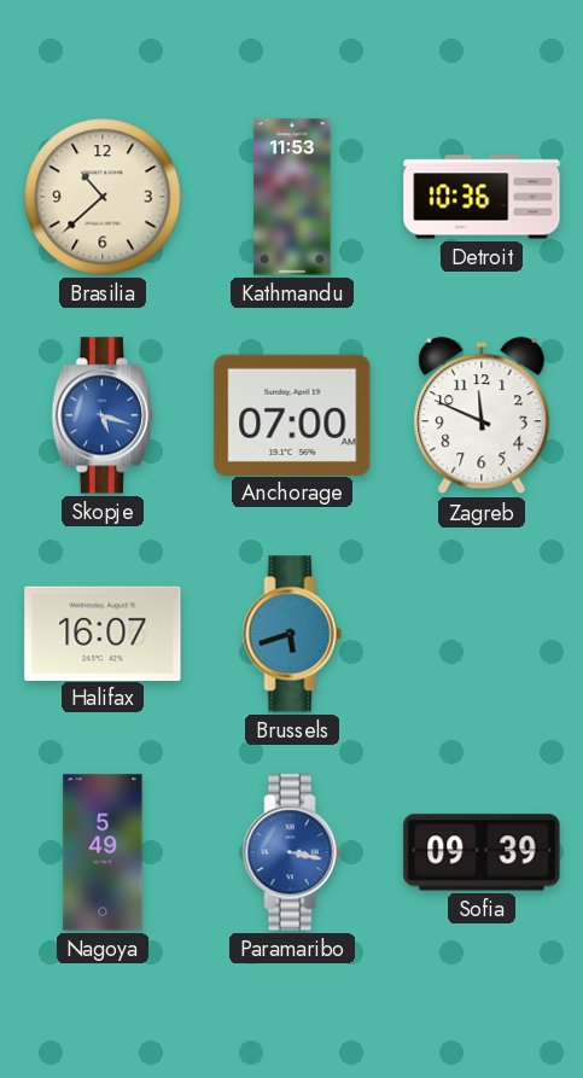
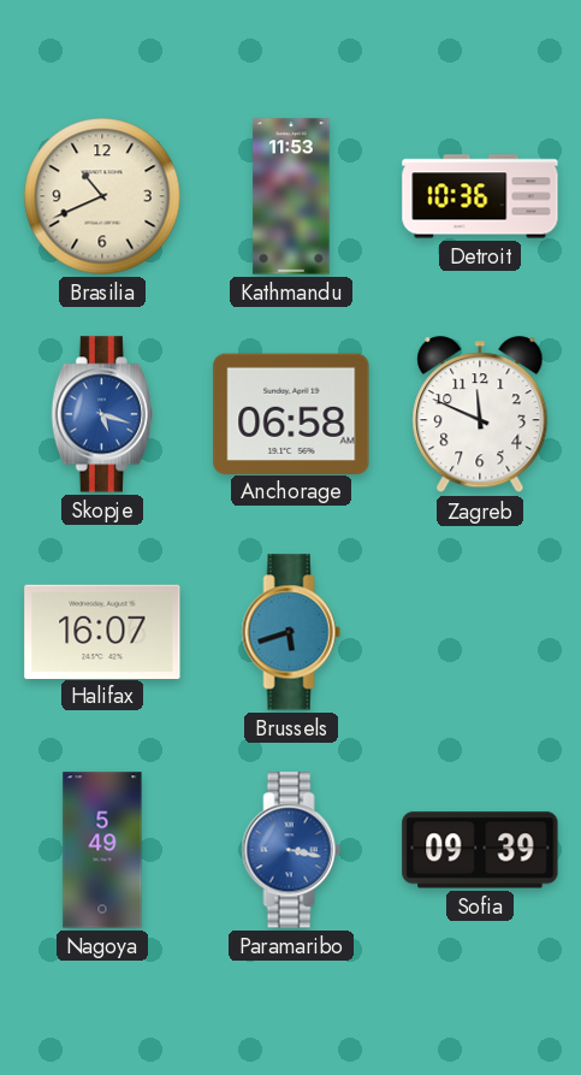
Brasilia: 10:38 -> 10:41
Anchorage: 07:00 -> 06:58
